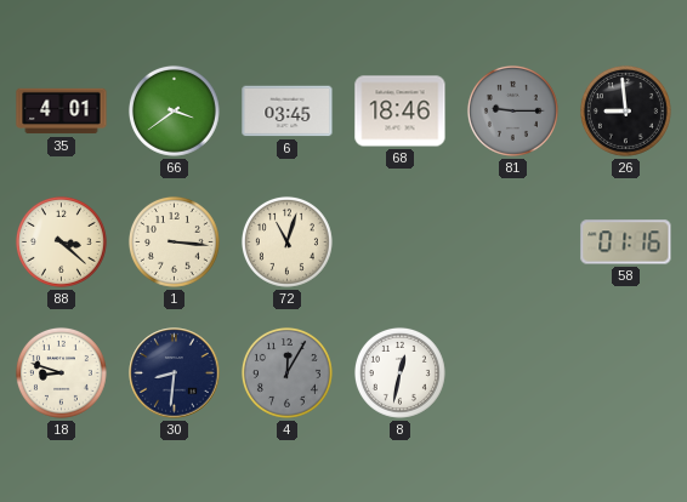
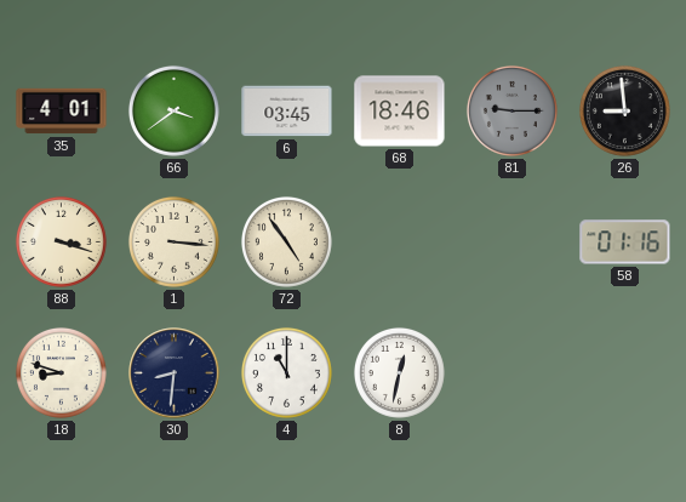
88: 3:22 -> 3:18
72: 11:03 -> 4:54
4: 12:05 -> 11:00
4 dial: grey -> white
